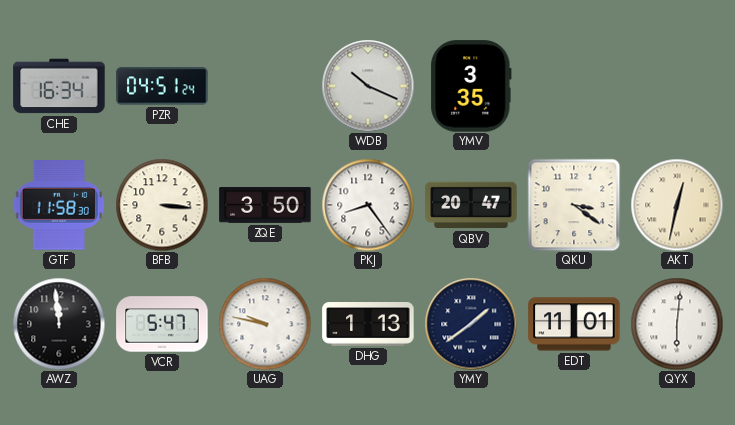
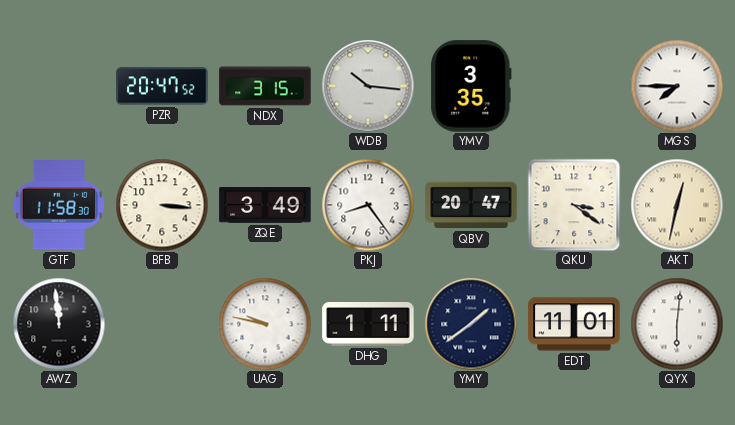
CHE: 16:34 -> none
PZR: 04:51 -> 20:47
NDX: none -> 3:15
WDB: 10:19 -> 10:16
MGS: none -> 7:45
ZQE: 3:50 -> 3:49
VCR: 5:47 -> none
DHG: 1:13 -> 1:11
